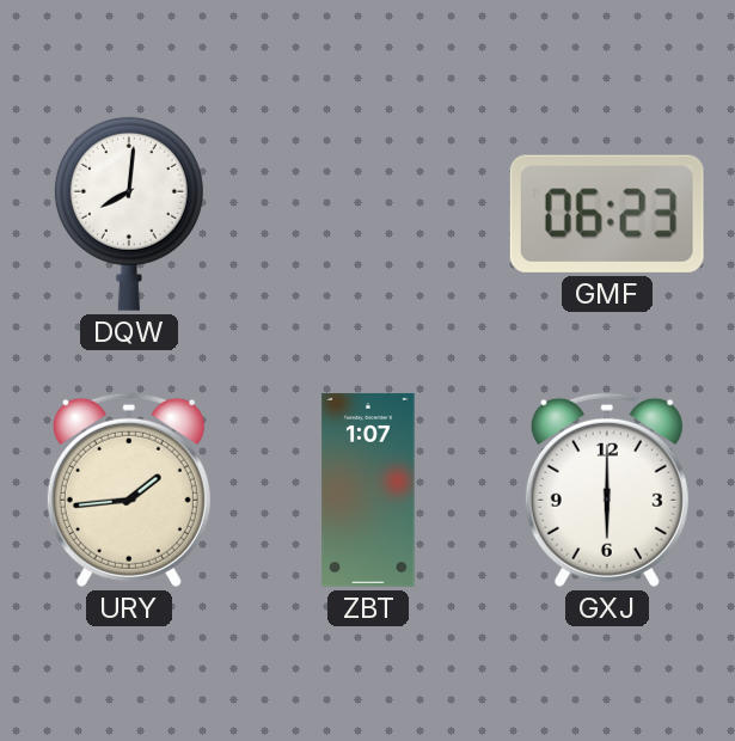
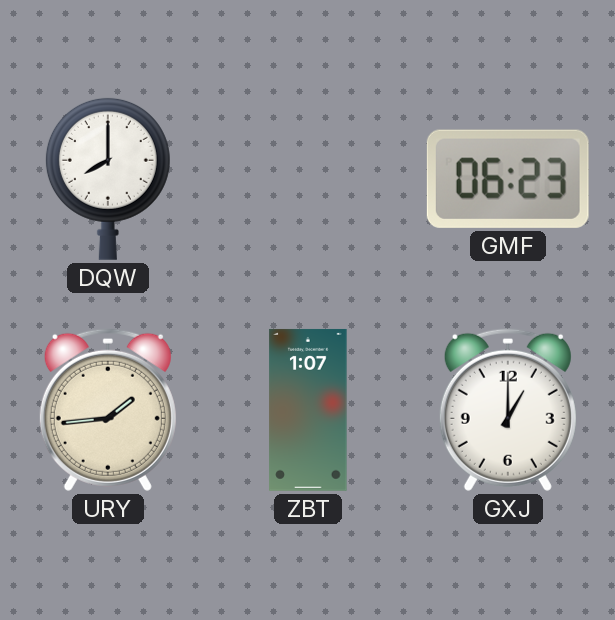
DQW: 8:01 -> 8:00
GXJ: 6:00 -> 1:00
